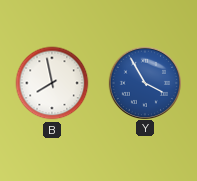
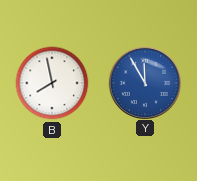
Y: 3:55 -> 11:55
